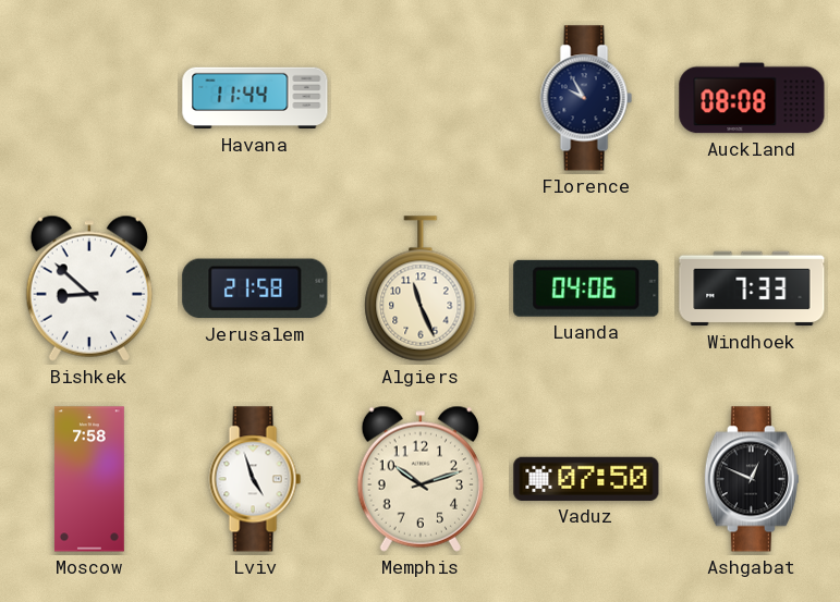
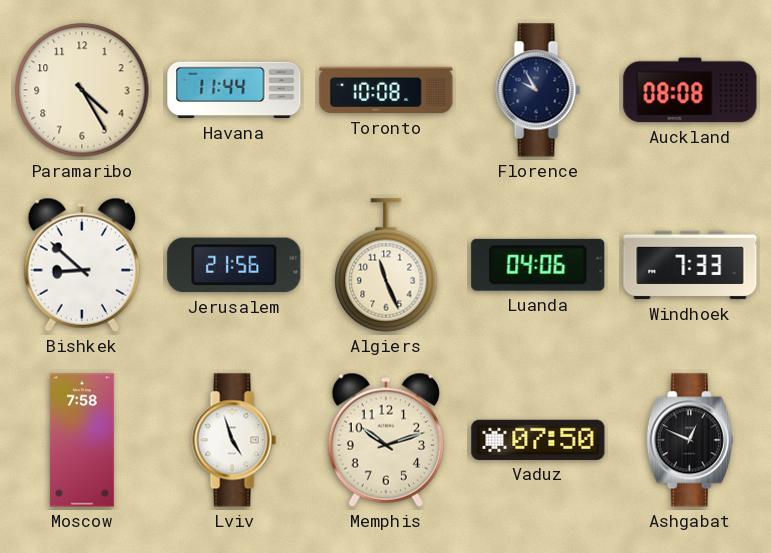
Paramaribo: none -> 4:25
Toronto: none -> 10:08
Jerusalem: 21:58 -> 21:56
